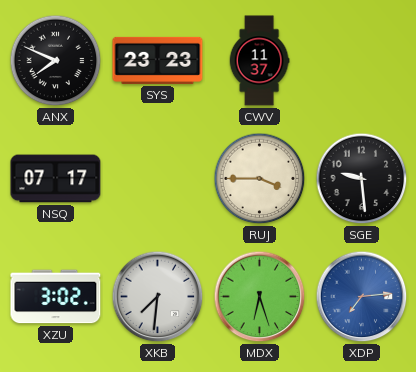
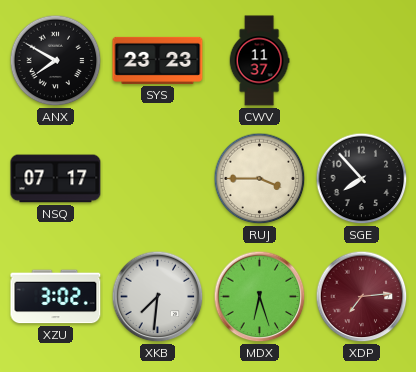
ANX: 7:49 -> 7:50
SGE: 9:29 -> 7:53
XDP dial: blue -> burgundy
